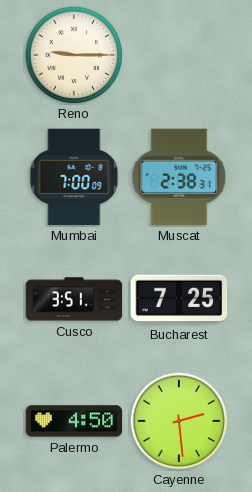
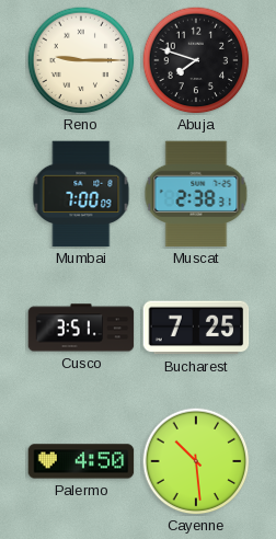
Abuja: none -> 7:48
Cayenne: 2:29 -> 10:29
